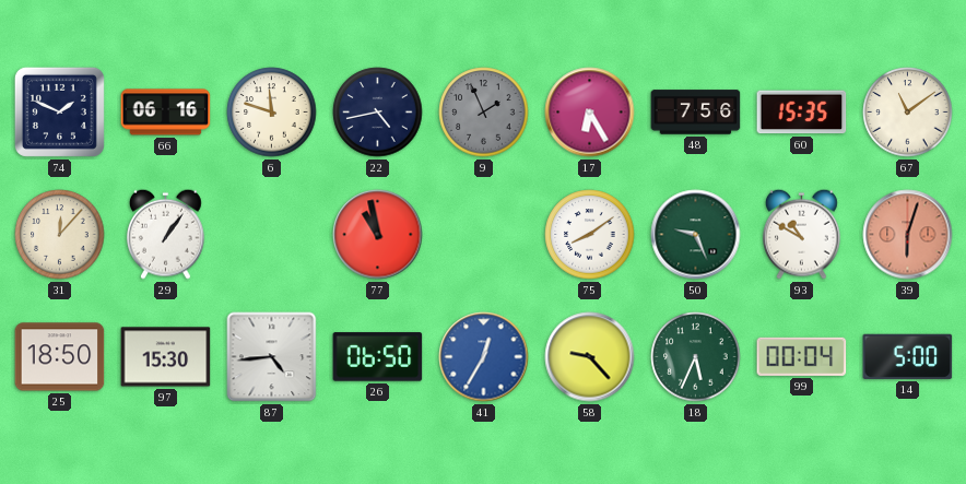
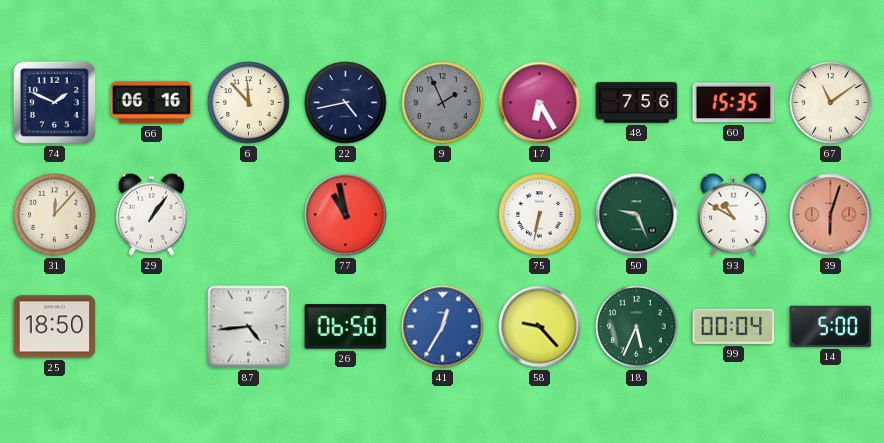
6: 11:48 -> 11:53
75: 8:09 -> 6:32
97: 15:30 -> none
